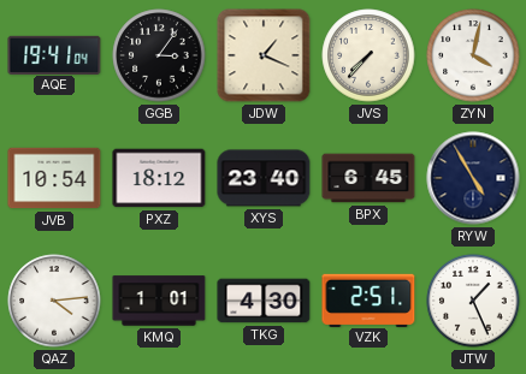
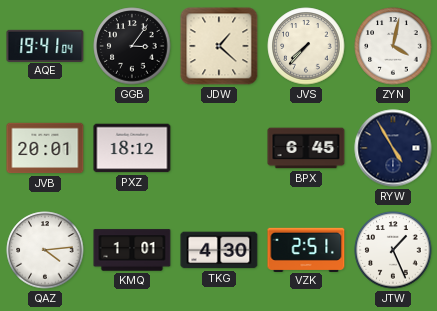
JDW: 1:19 -> 1:22
JVB: 10:54 -> 20:01
XYS: 23:40 -> none
